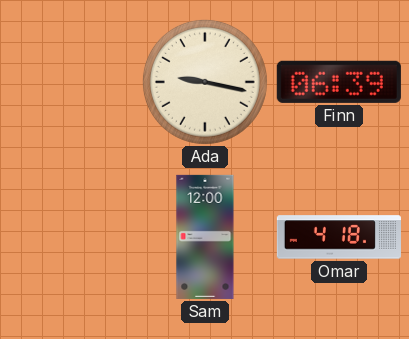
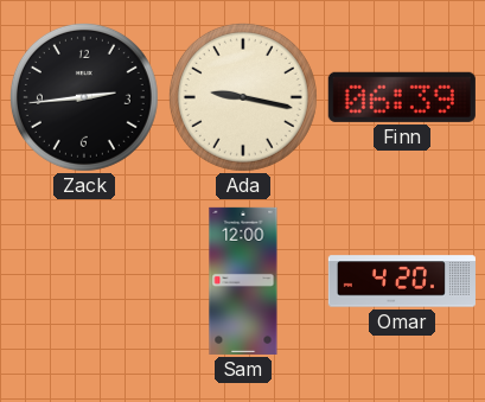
Zack: none -> 2:44
Omar: 4:18 -> 4:20
